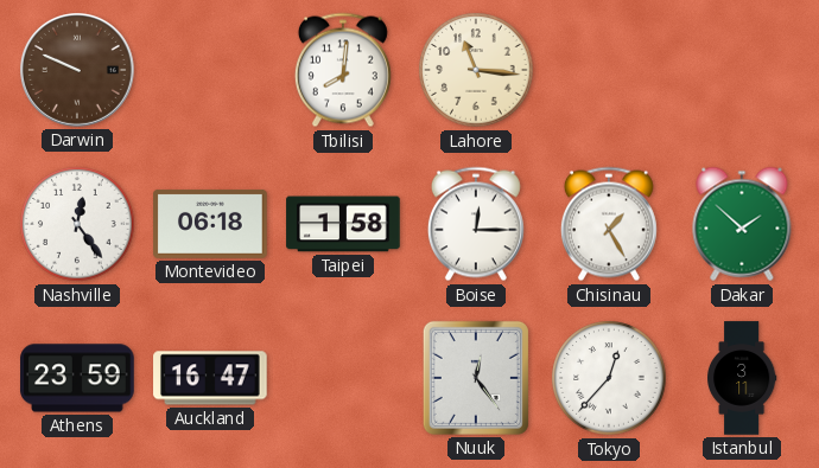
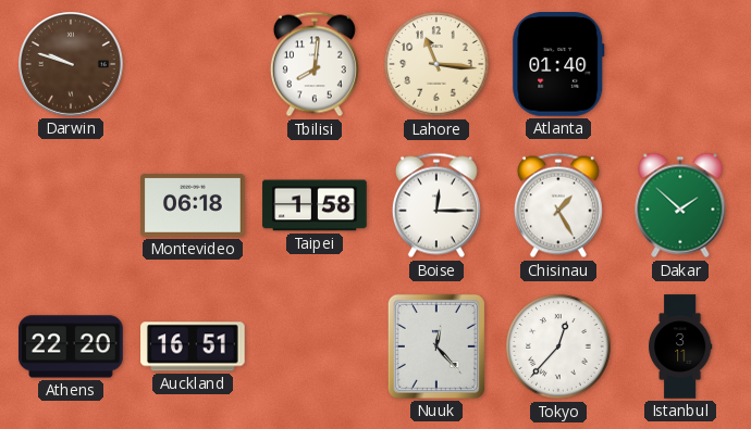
Darwin: 9:49 -> 9:48
Atlanta: none -> 01:40
Nashville: 12:24 -> none
Athens: 23:59 -> 22:20
Auckland: 16:47 -> 16:51
Nuuk: 12:24 -> 12:23
